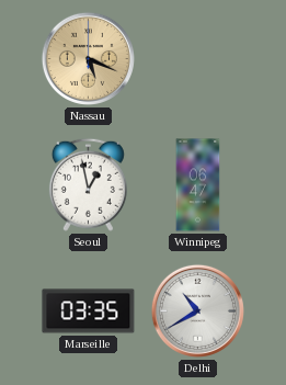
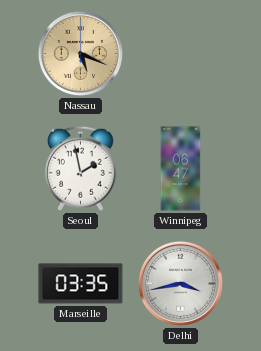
Seoul: 12:58 -> 1:58
Delhi: 10:40 -> 3:43
